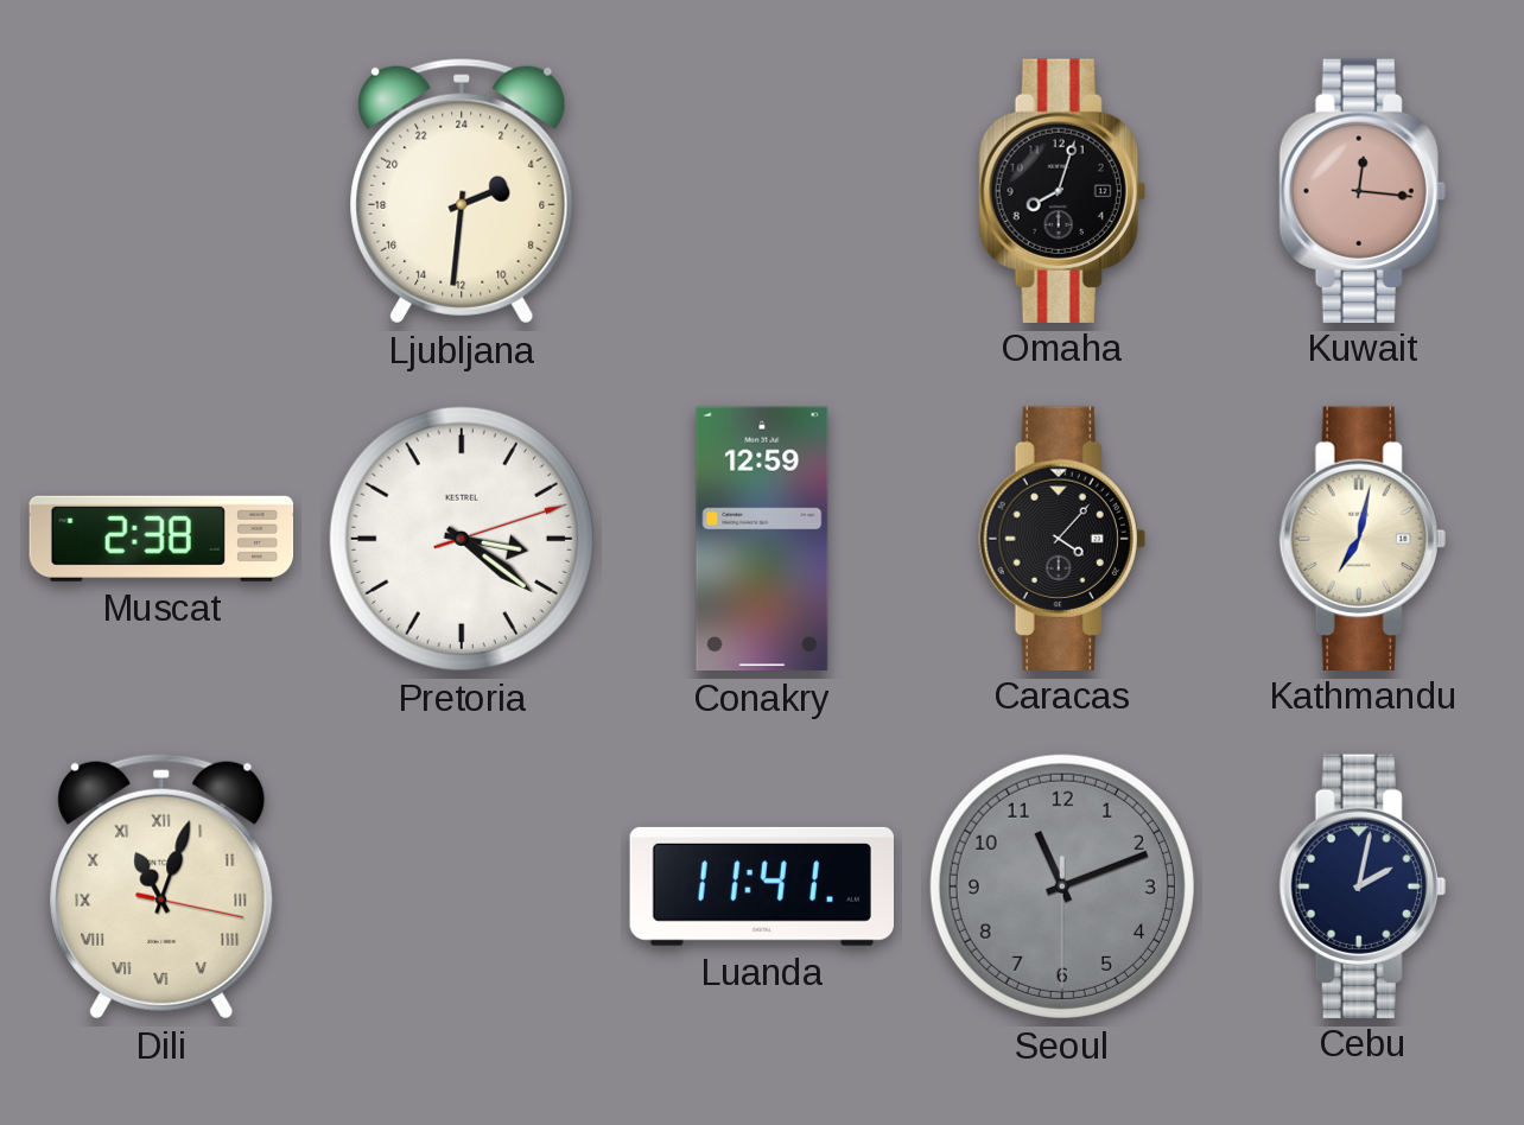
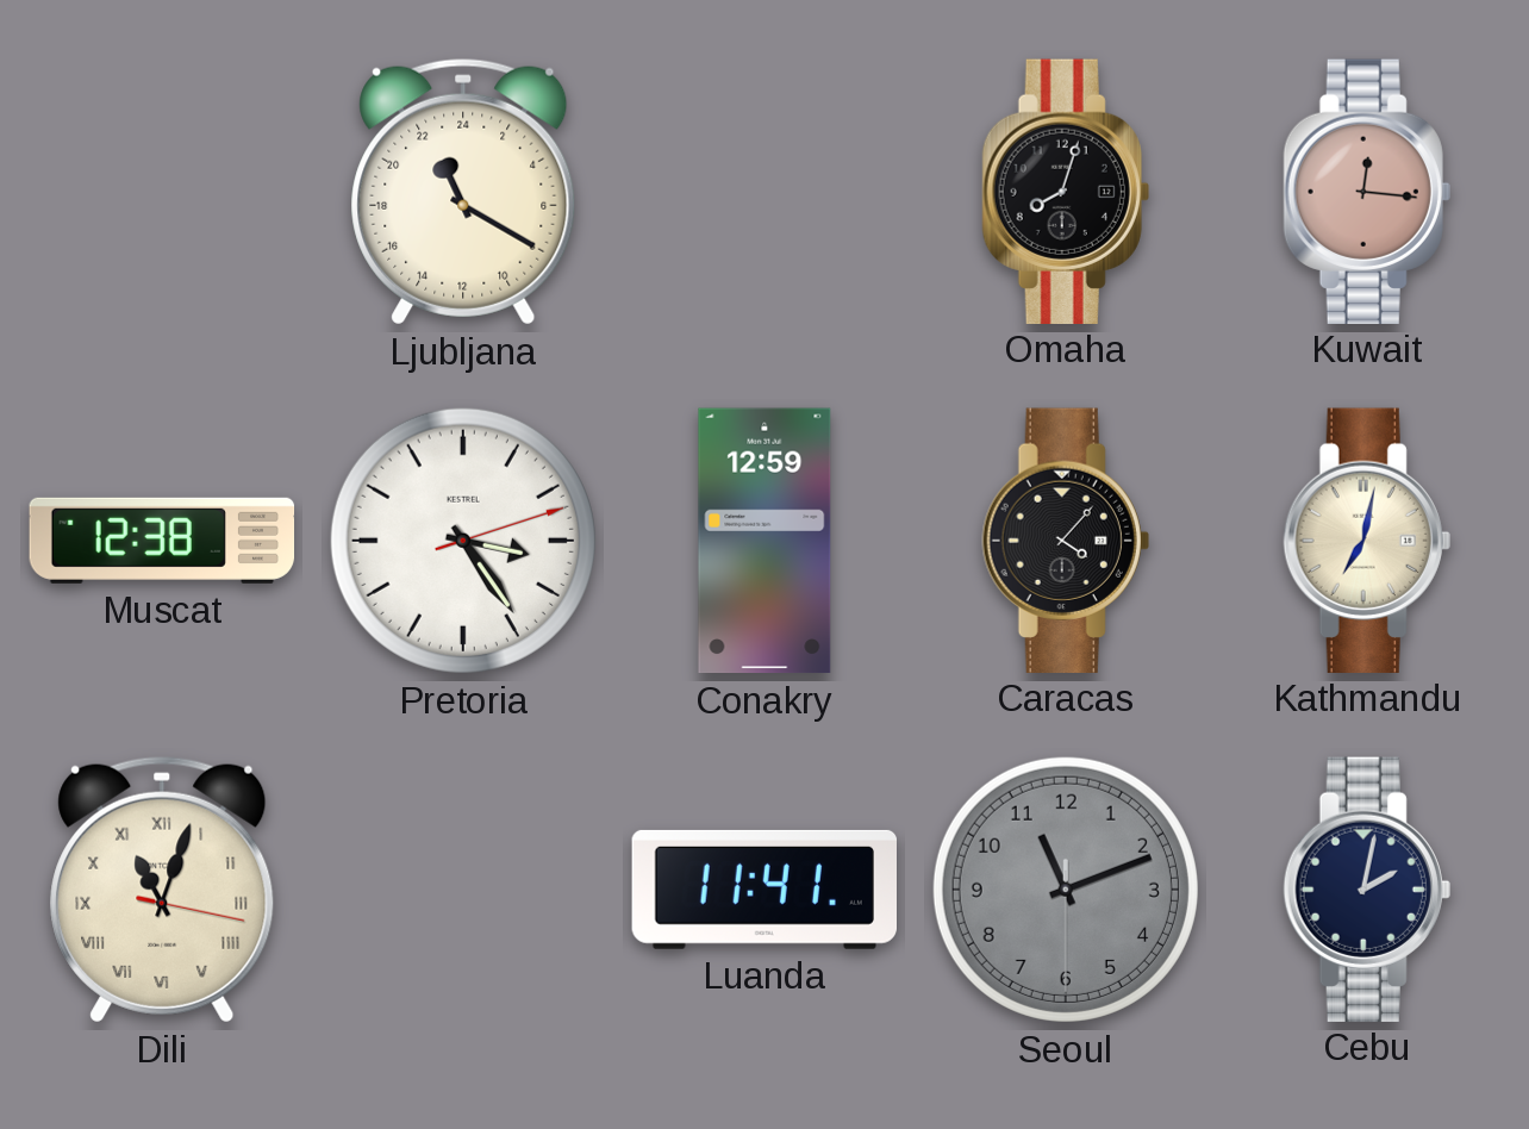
Ljubljana: 4:31 -> 22:20
Muscat: 2:38 -> 12:38
Pretoria: 3:21 -> 3:24
